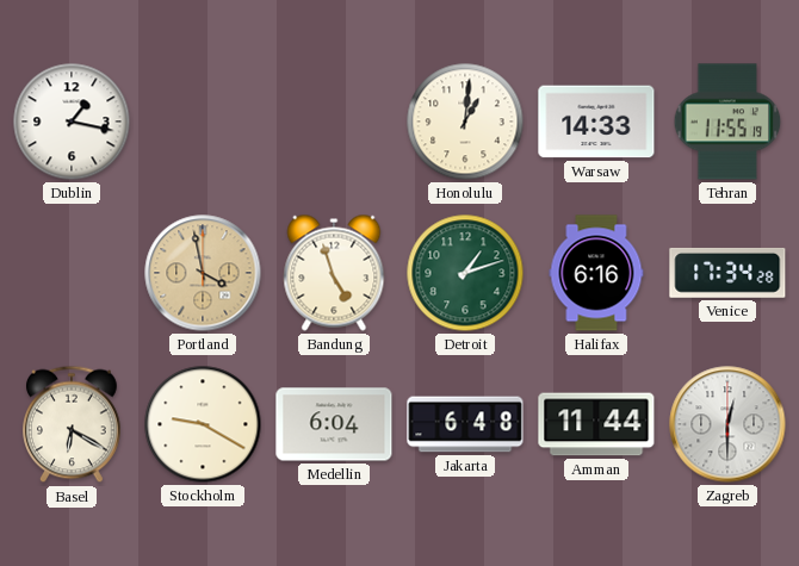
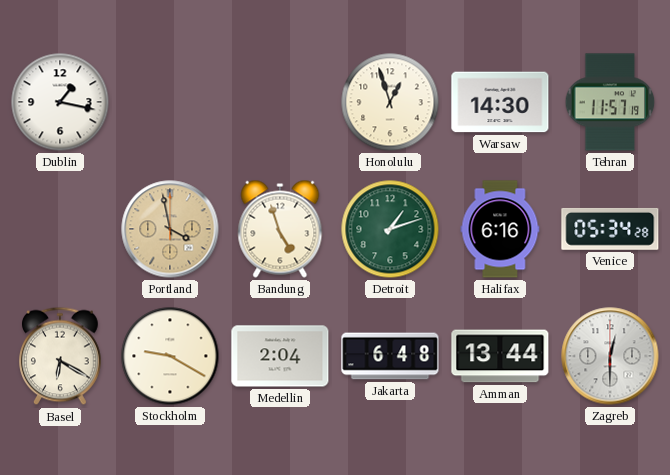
Honolulu: 1:01 -> 12:57
Warsaw: 14:33 -> 14:30
Tehran: 11:55 -> 11:57
Venice: 17:34 -> 05:34
Medellin: 6:04 -> 2:04
Amman: 11:44 -> 13:44
